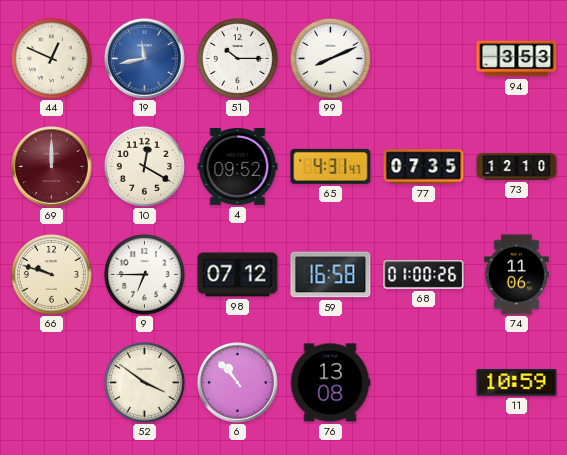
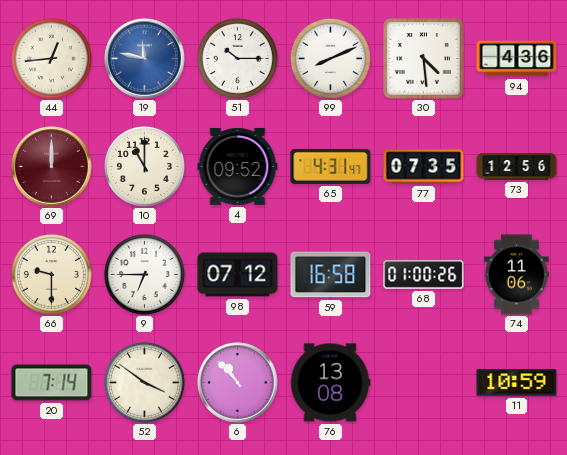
44: 12:49 -> 12:44
19: 11:43 -> 11:47
30: none -> 4:29
94: 3:53 -> 4:36
10: 12:20 -> 11:00
73: 12:10 -> 12:56
66: 9:48 -> 9:30
20: none -> 7:14
